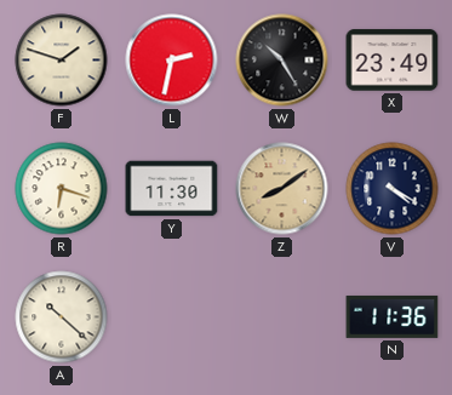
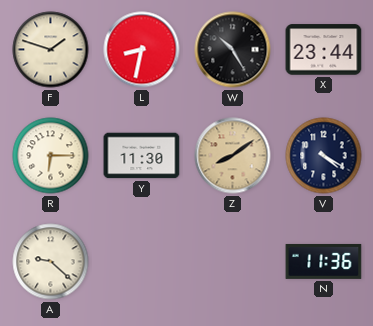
L: 2:32 -> 8:32
X: 23:49 -> 23:44
R: 6:18 -> 6:15
A: 10:22 -> 9:22
